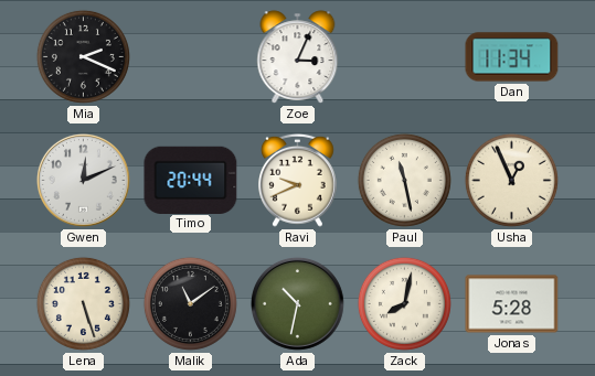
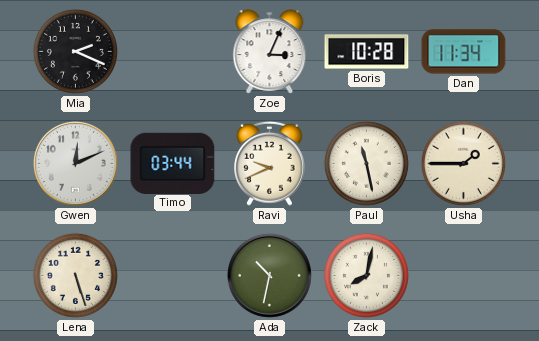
Boris: none -> 10:28
Timo: 20:44 -> 03:44
Usha: 12:56 -> 1:45
Malik: 11:09 -> none
Jonas: 5:28 -> none
